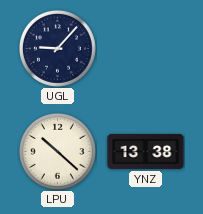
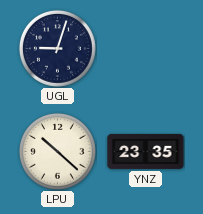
UGL: 9:07 -> 9:03
YNZ: 13:38 -> 23:35
